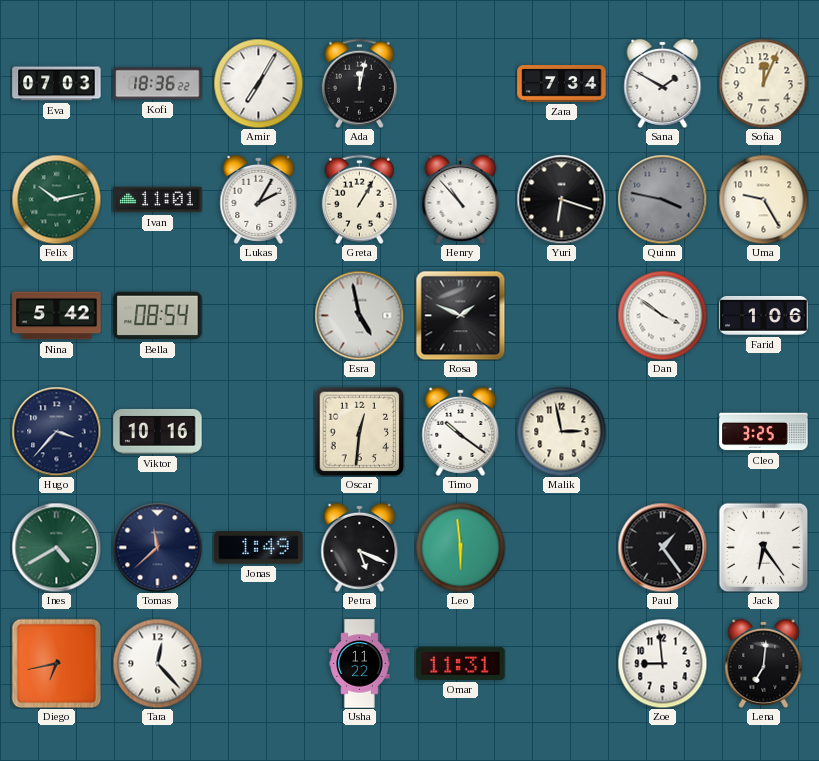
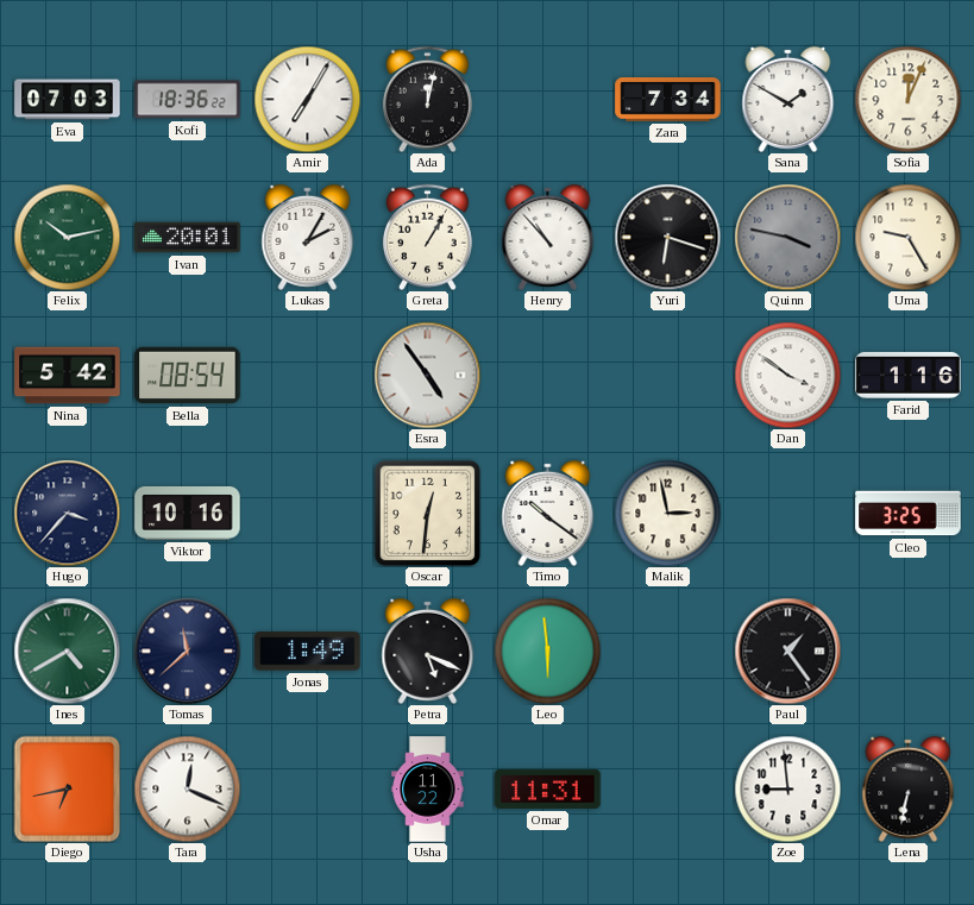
Ivan: 11:01 -> 20:01
Esra: 4:58 -> 4:54
Rosa: 1:49 -> none
Farid: 1:06 -> 1:16
Jack: 6:24 -> none
Tara: 12:23 -> 12:19
Lena: 7:01 -> 6:32
